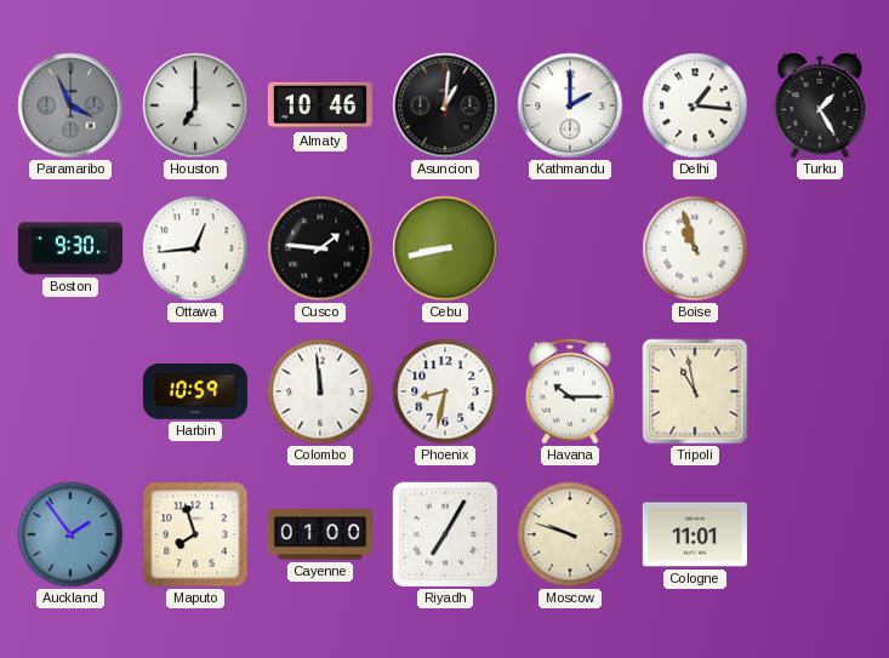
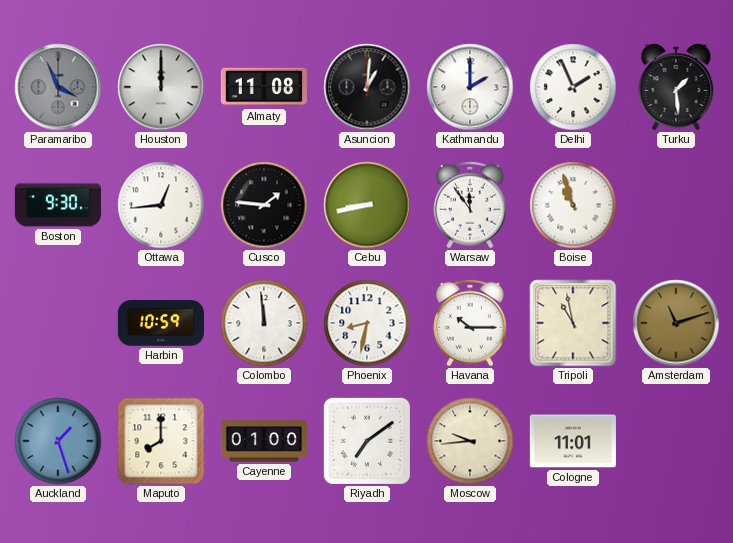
Houston: 7:00 -> 12:00
Almaty: 10:46 -> 11:08
Delhi: 1:16 -> 1:56
Turku: 1:25 -> 1:29
Warsaw: none -> 11:54
Amsterdam: none -> 11:12
Auckland: 1:54 -> 1:27
Maputo: 7:57 -> 8:00
Riyadh: 7:05 -> 7:09
Moscow: 9:48 -> 9:44
